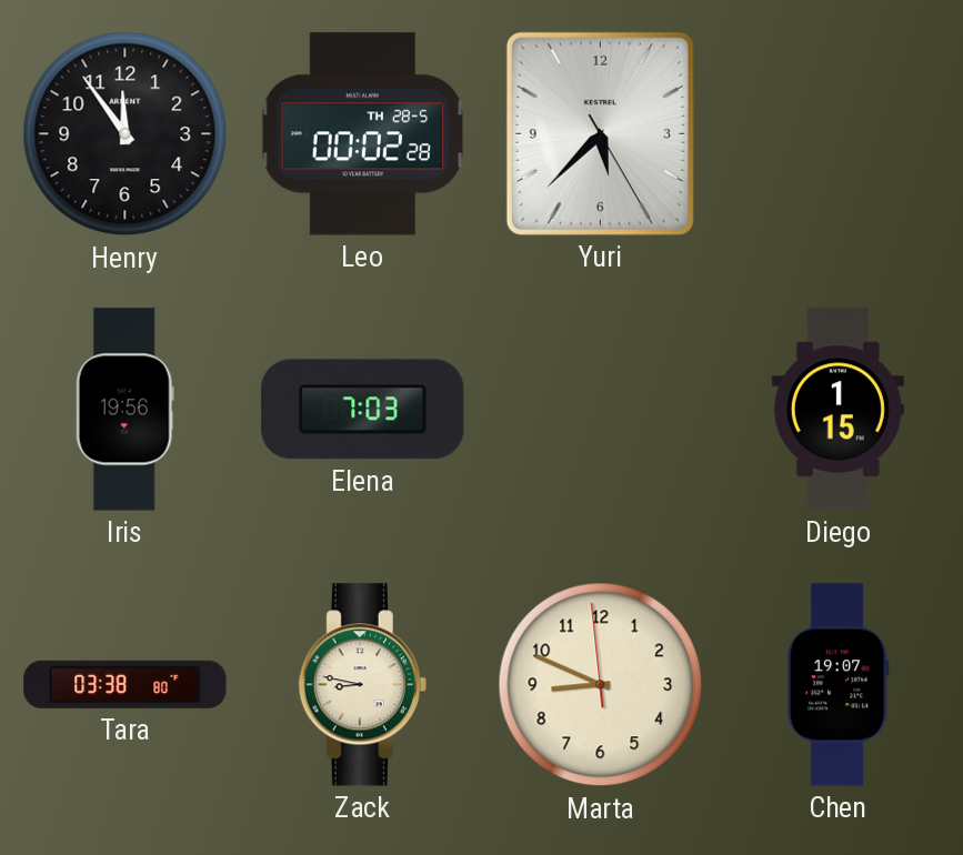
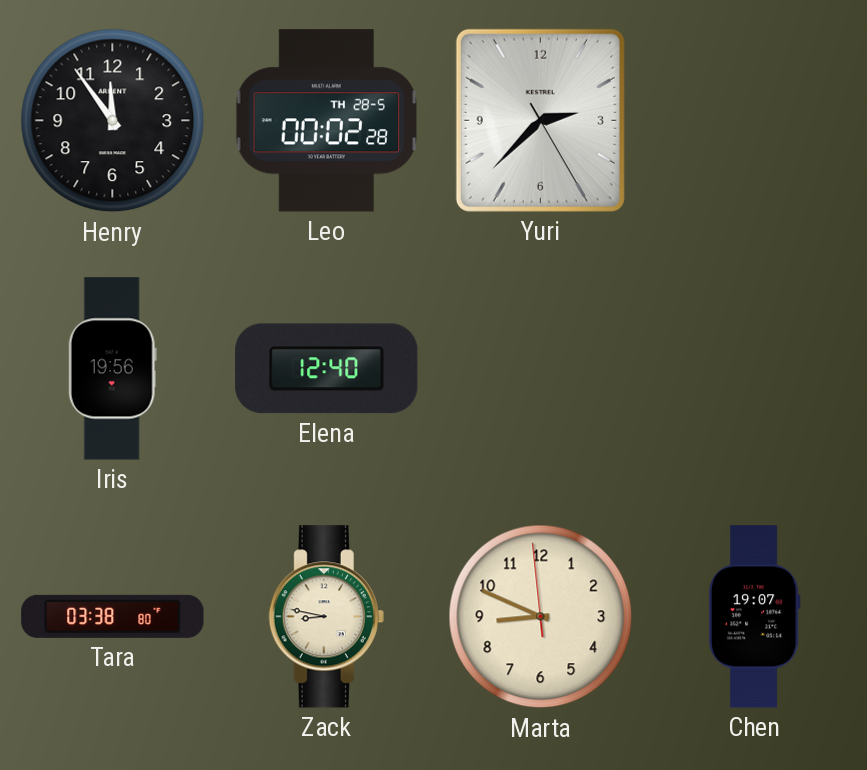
Yuri: 5:37 -> 2:37
Elena: 7:03 -> 12:40
Diego: 1:15 -> none
